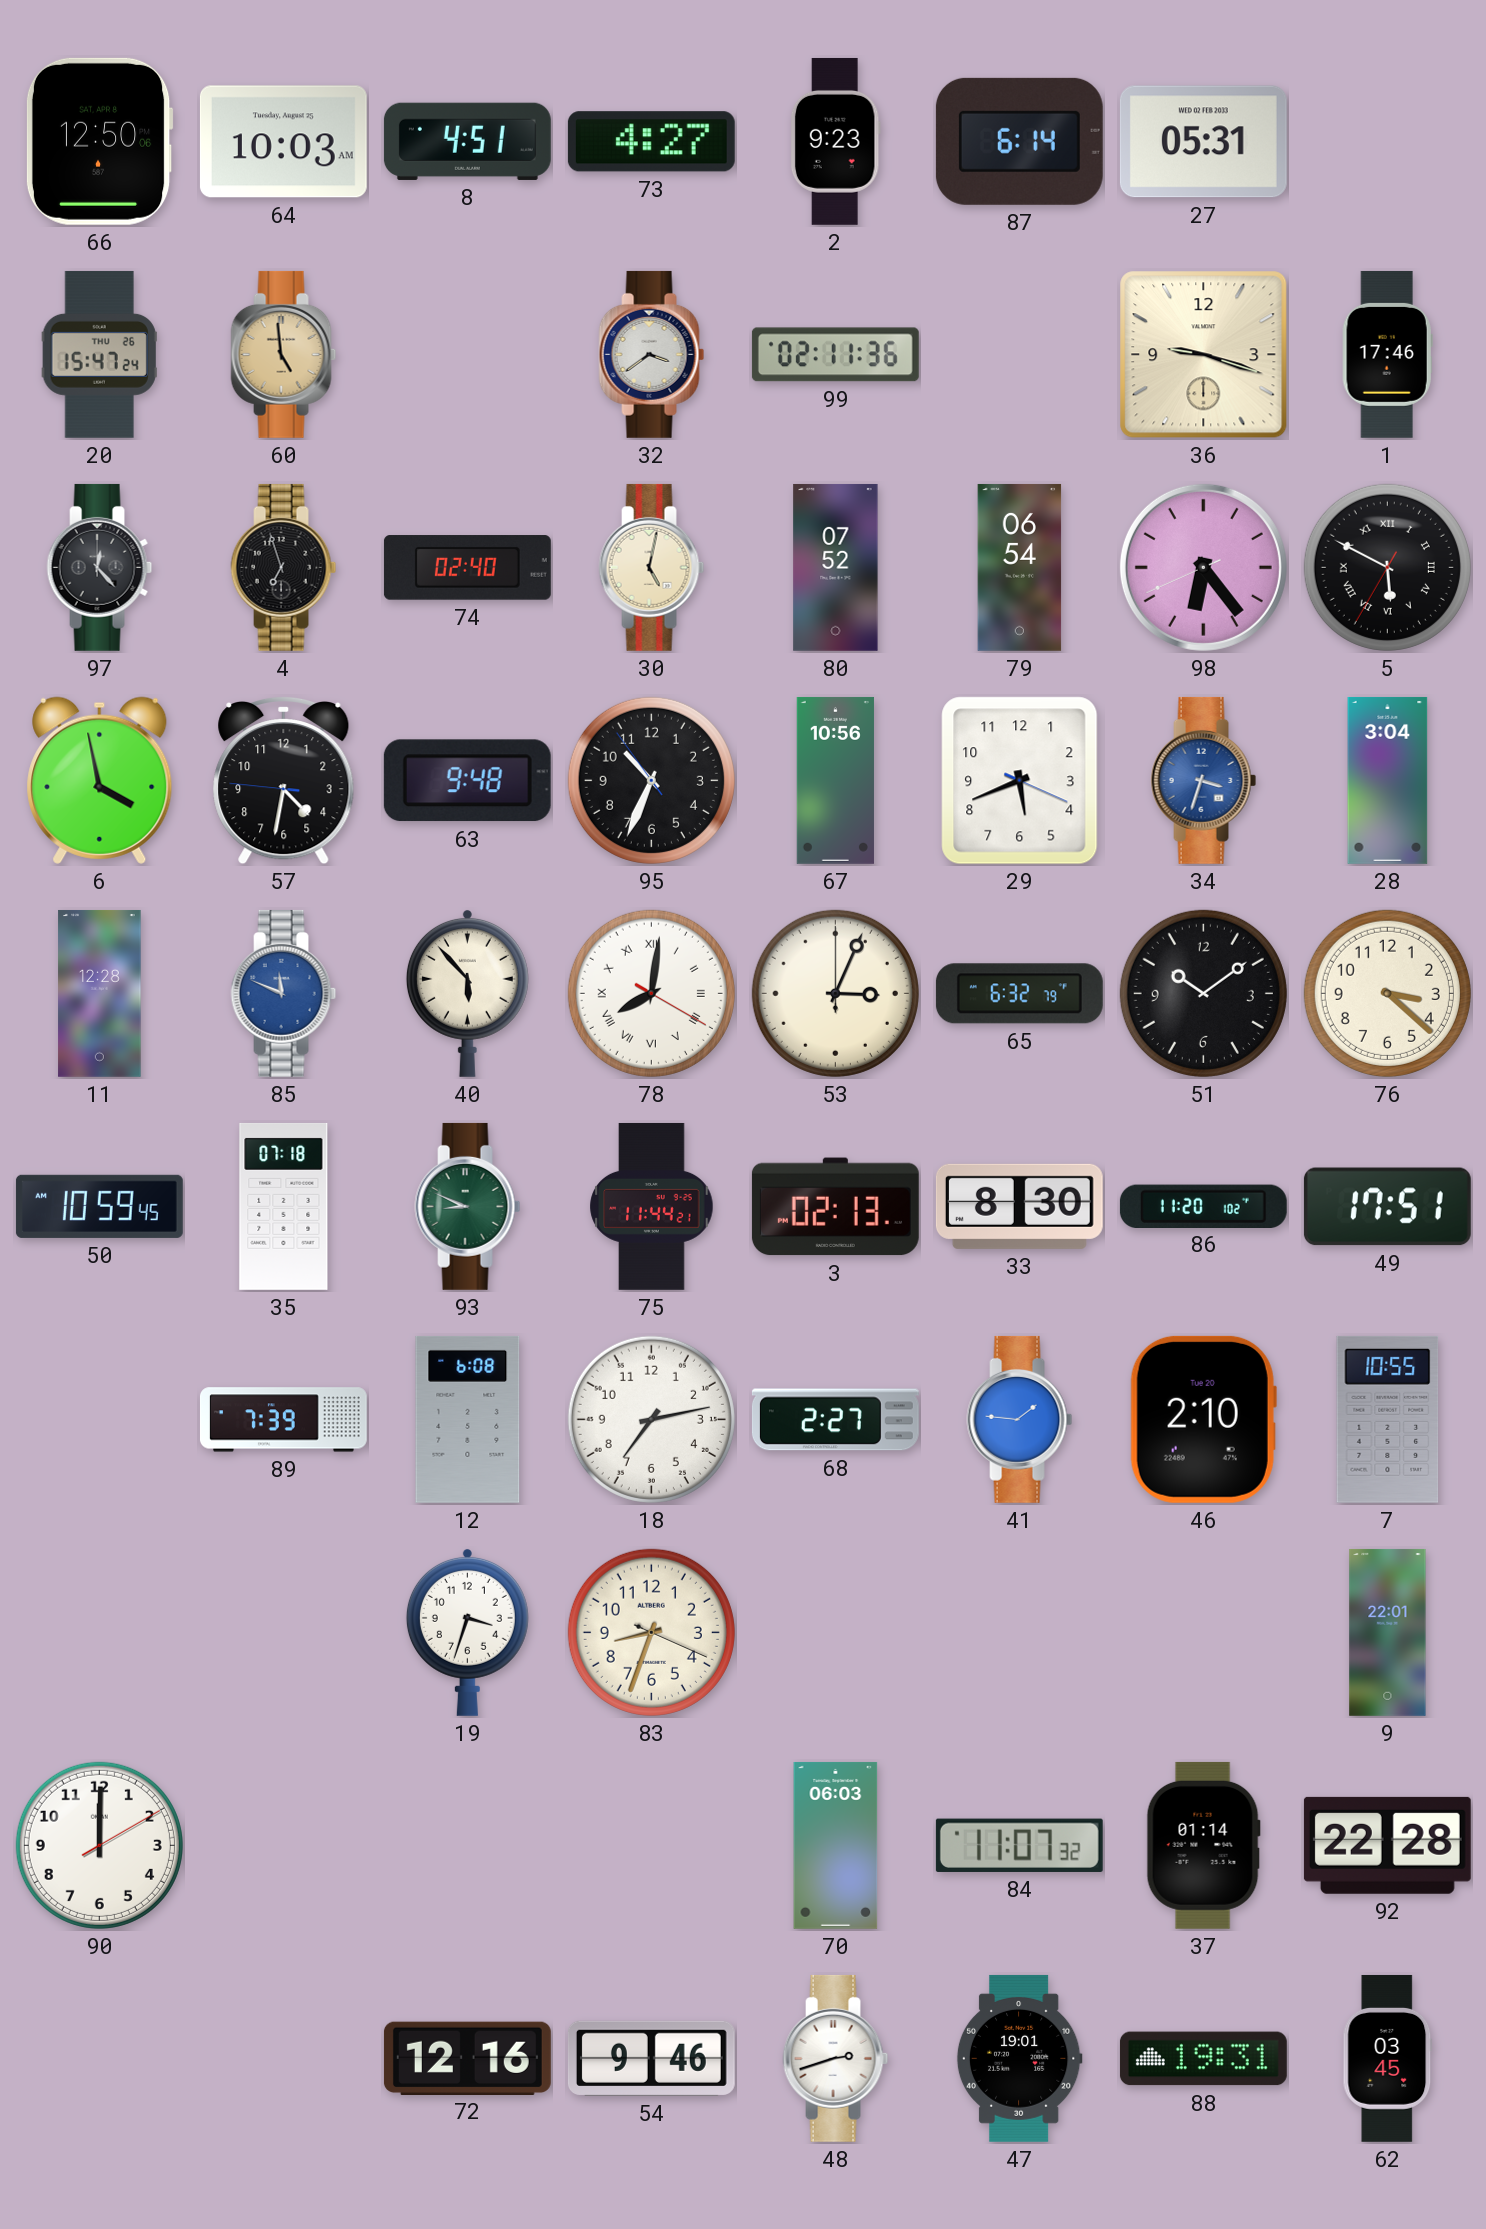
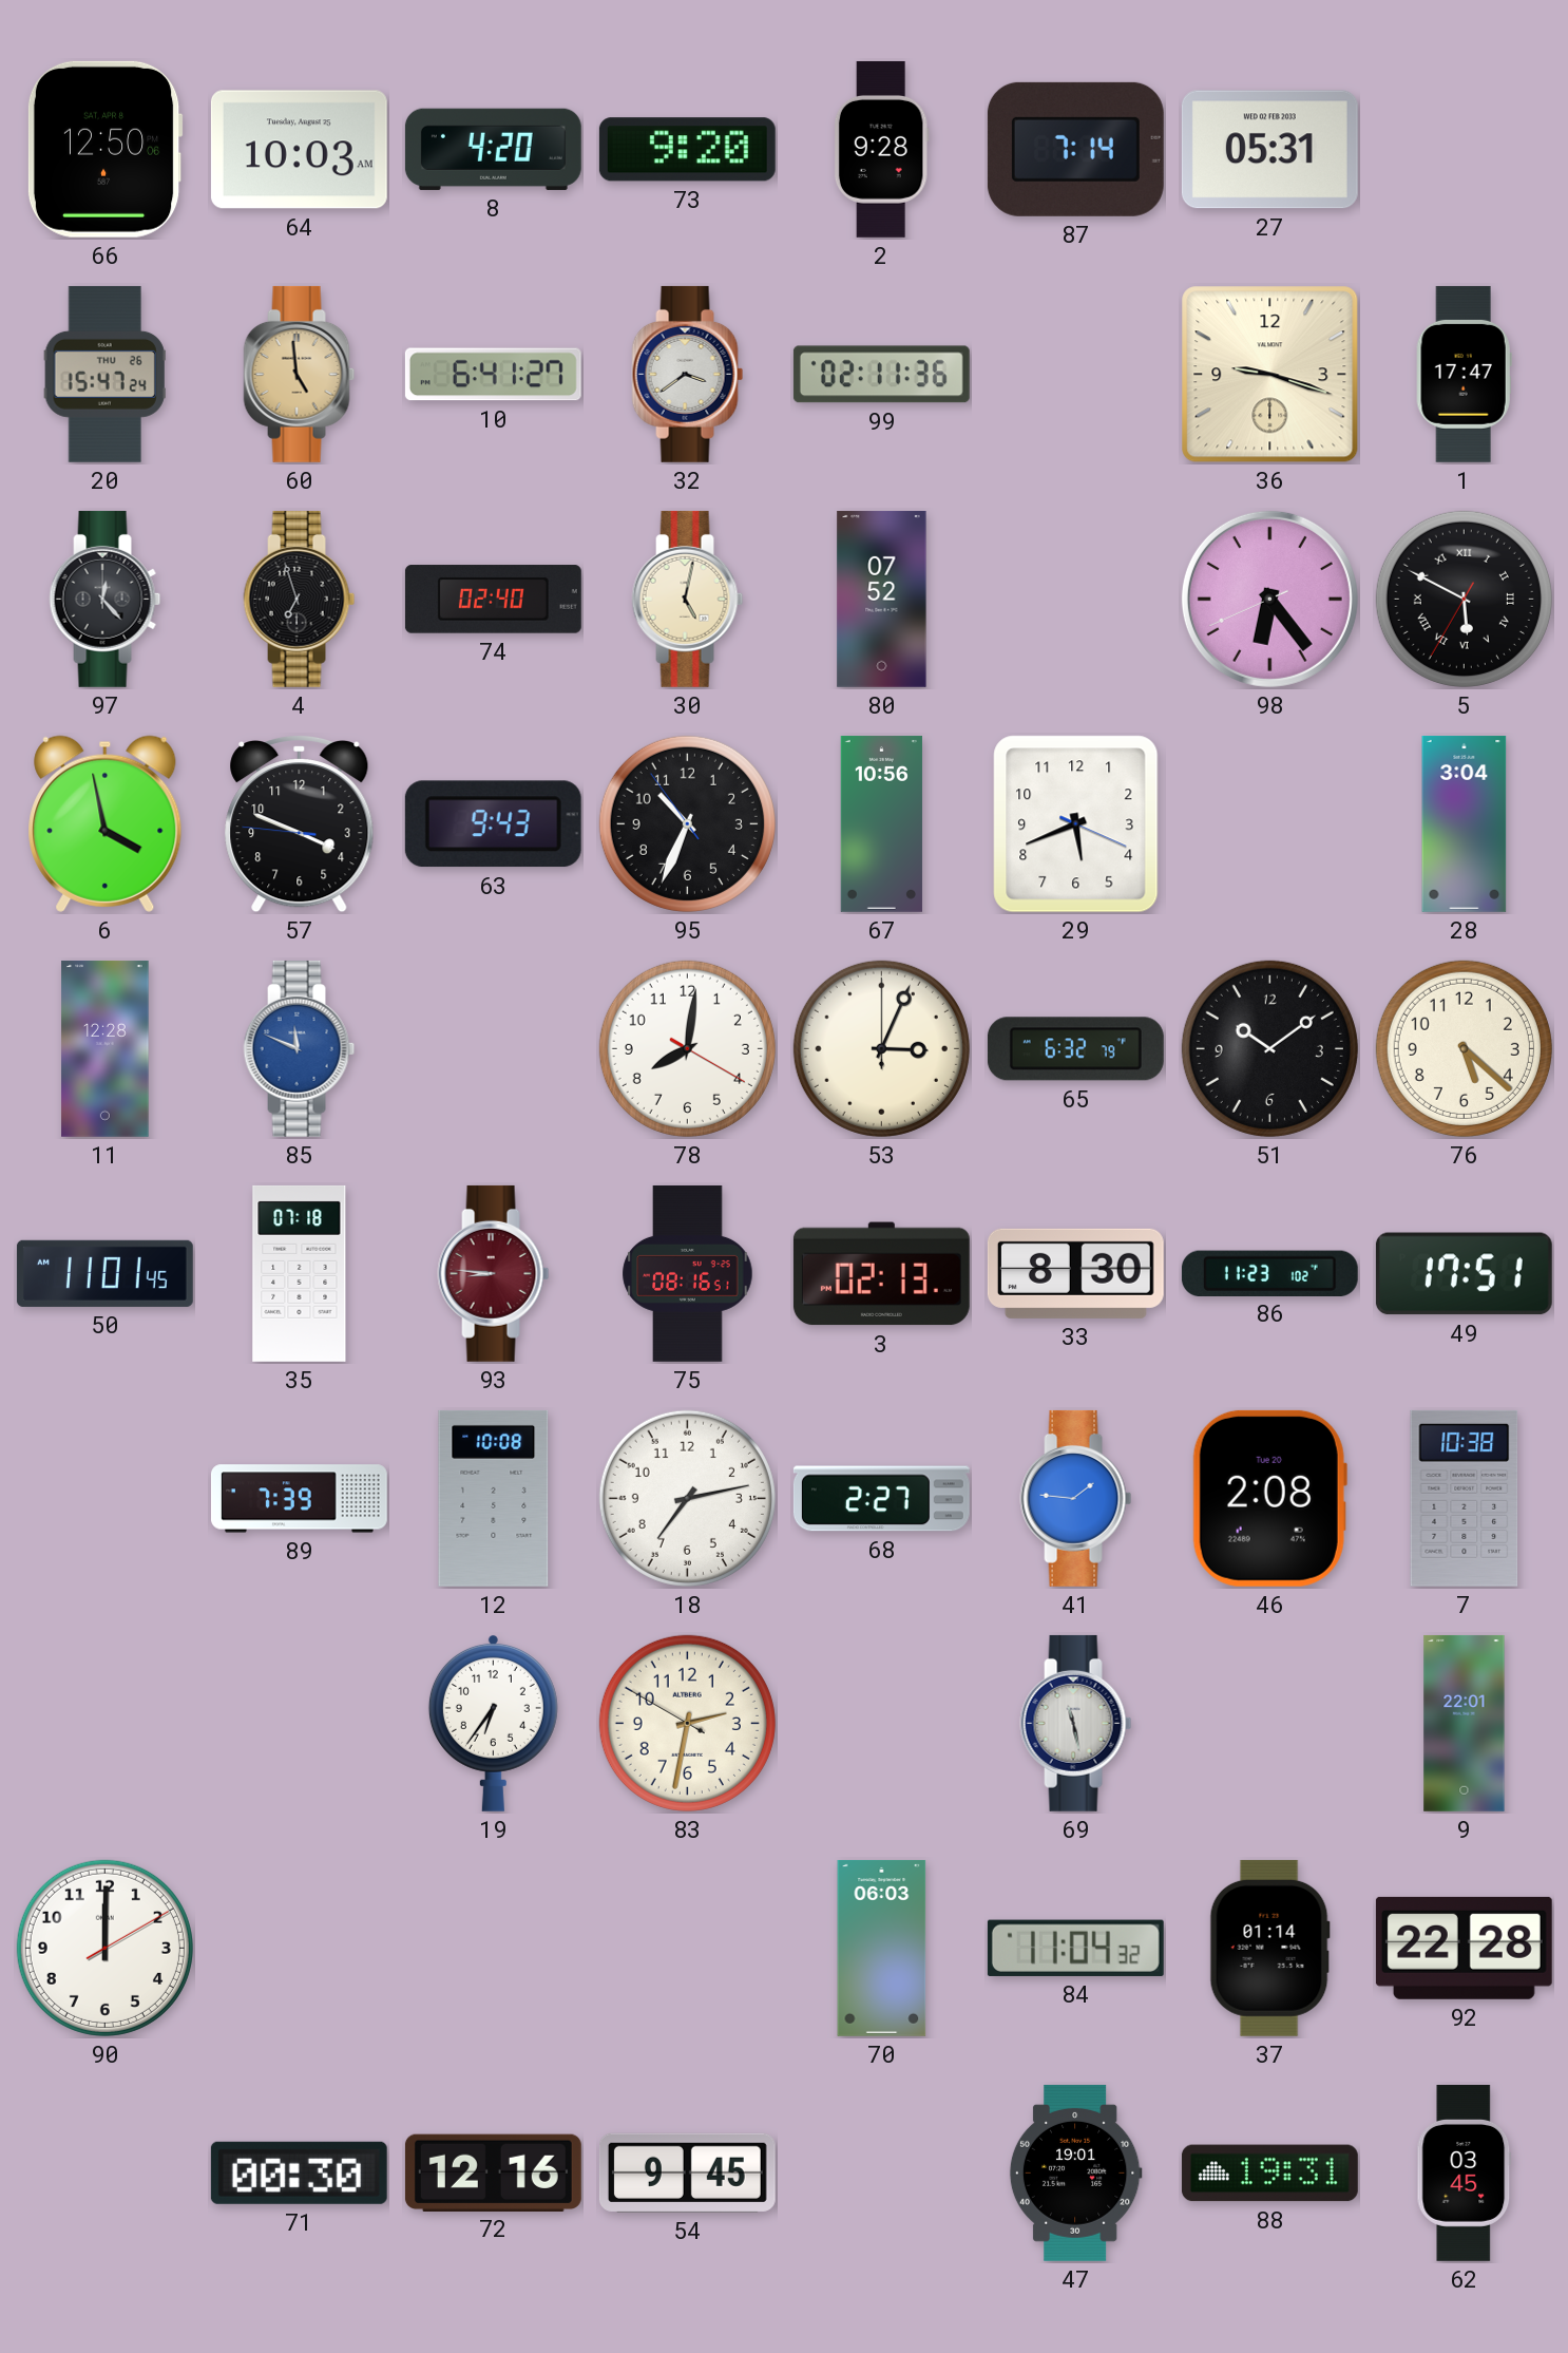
8: 4:51 -> 4:20
73: 4:27 -> 9:20
2: 9:23 -> 9:28
87: 6:14 -> 7:14
10: none -> 6:41
1: 17:46 -> 17:47
79: 06:54 -> none
57: 4:31 -> 3:48
63: 9:48 -> 9:43
34: 3:33 -> none
40: 5:53 -> none
78 numerals: Roman -> Arabic
76: 3:22 -> 5:22
50: 10:59 -> 11:01
93: 8:49 -> 8:46
93 dial: green -> burgundy
75: 11:44 -> 08:16
86: 11:20 -> 11:23
12: 6:08 -> 10:08
46: 2:10 -> 2:08
7: 10:55 -> 10:38
19: 3:33 -> 6:36
83: 8:33 -> 2:31
69: none -> 11:28
84: 11:07 -> 11:04
71: none -> 00:30
54: 9:46 -> 9:45
48: 2:42 -> none
